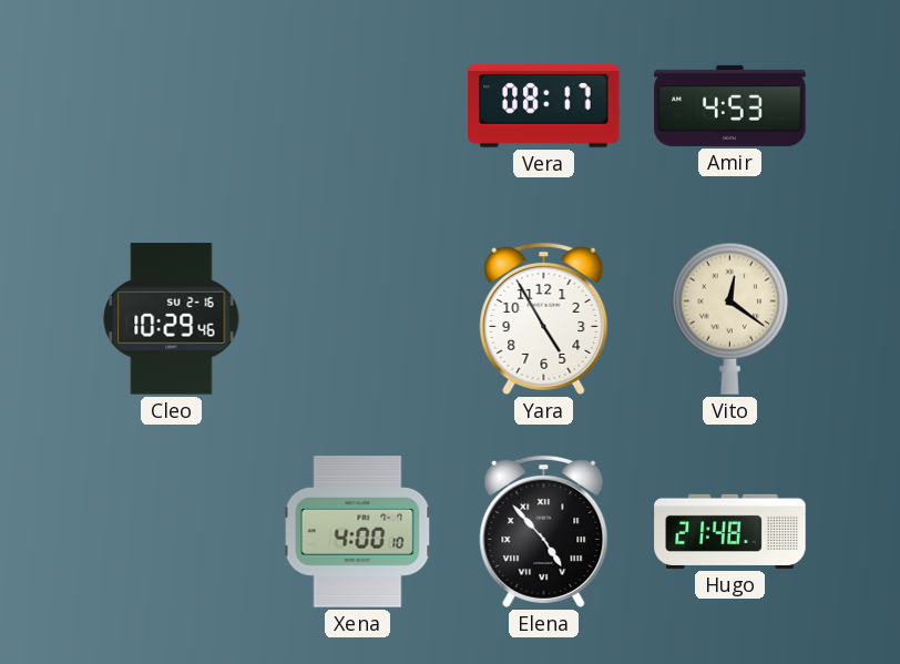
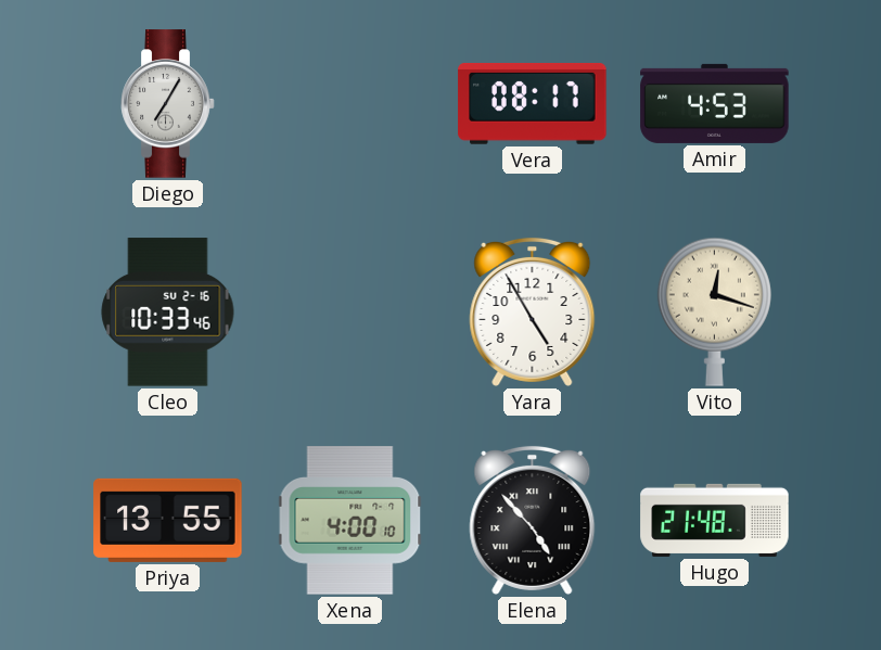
Diego: none -> 7:05
Cleo: 10:29 -> 10:33
Vito: 12:21 -> 12:18
Priya: none -> 13:55
